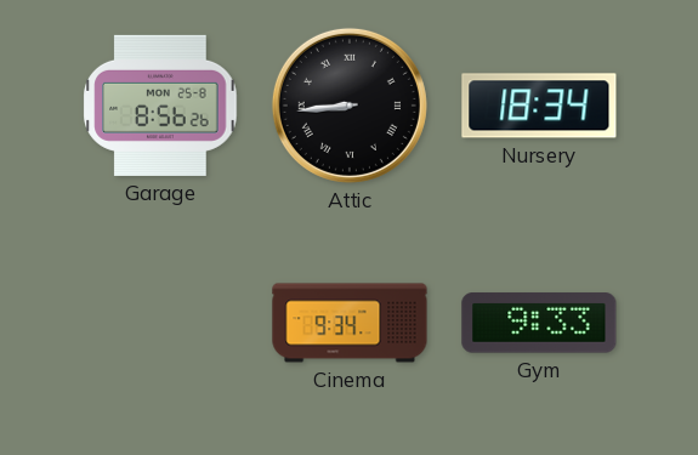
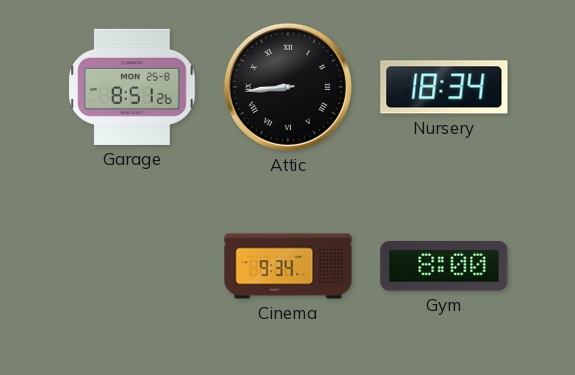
Garage: 8:56 -> 8:51
Gym: 9:33 -> 8:00
